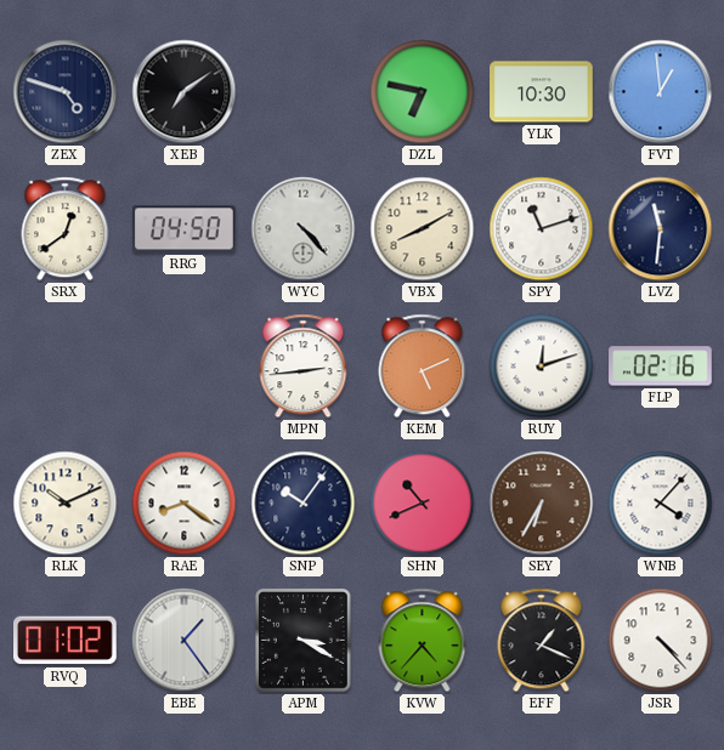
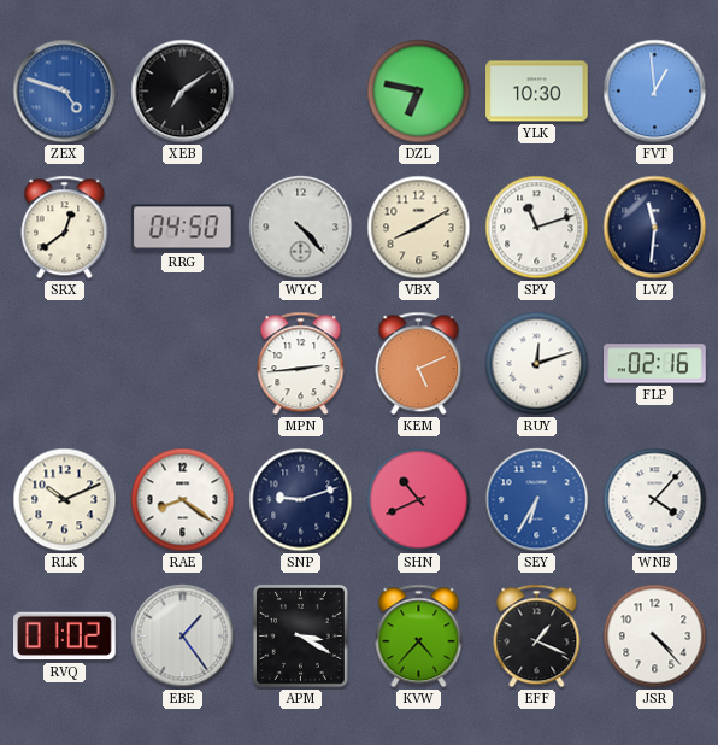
ZEX dial: navy -> blue
SNP: 10:06 -> 9:12
SEY dial: brown -> blue
